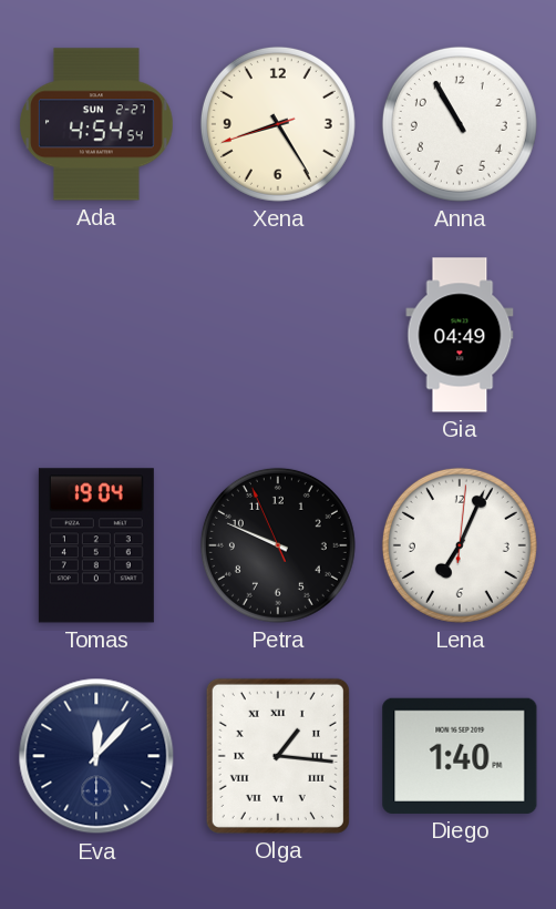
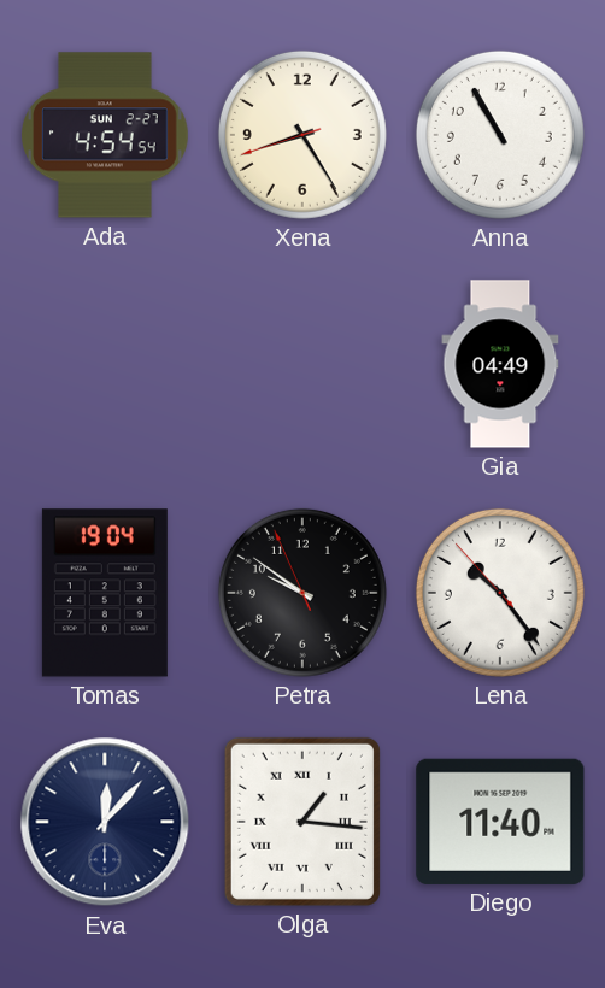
Petra: 9:48 -> 9:50
Lena: 7:04 -> 10:23
Diego: 1:40 -> 11:40
